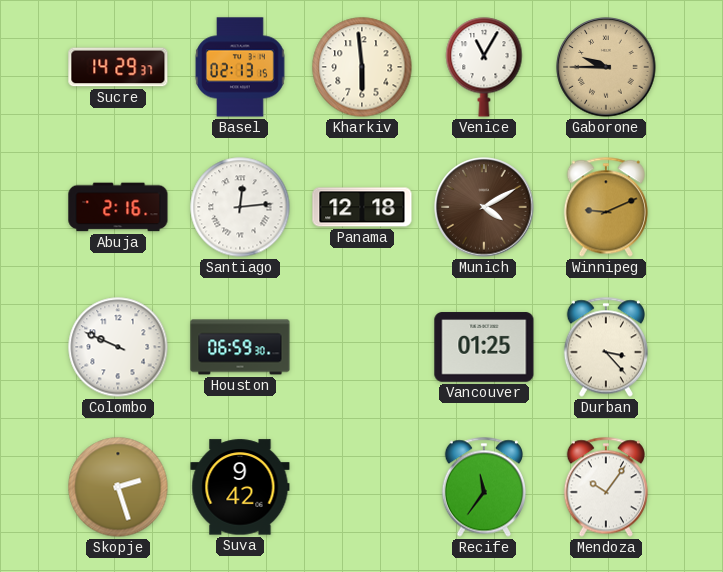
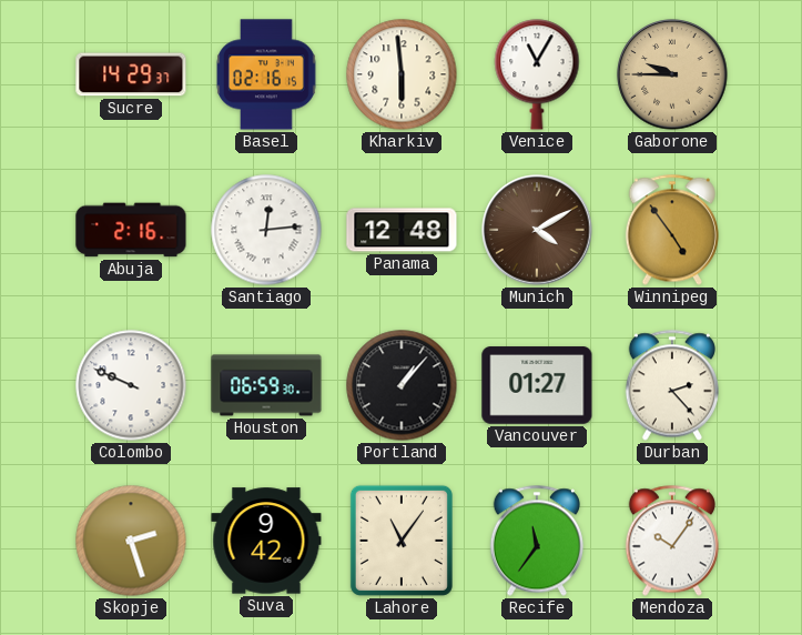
Basel: 02:13 -> 02:16
Panama: 12:18 -> 12:48
Winnipeg: 9:11 -> 4:54
Portland: none -> 1:07
Vancouver: 01:25 -> 01:27
Durban: 3:23 -> 2:23
Lahore: none -> 11:06
